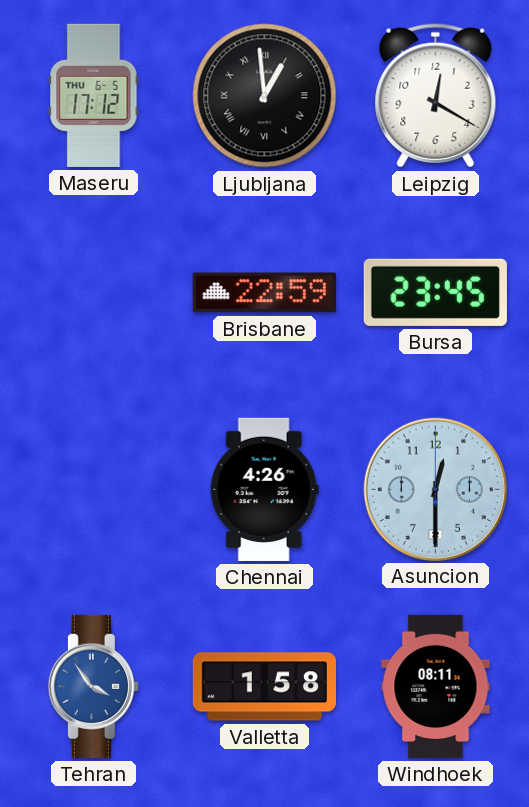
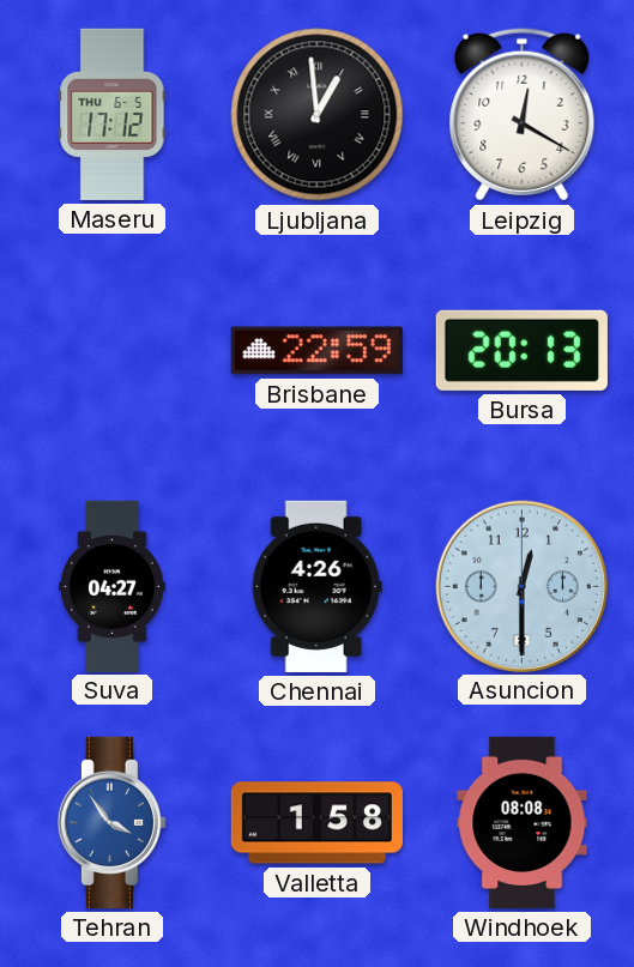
Bursa: 23:45 -> 20:13
Suva: none -> 04:27
Windhoek: 08:11 -> 08:08
